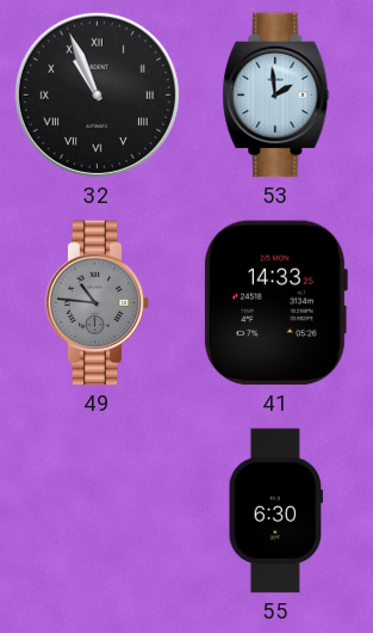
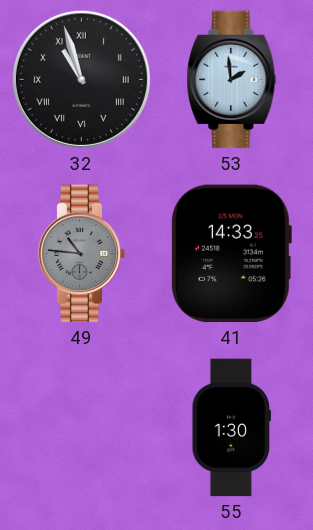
32: 10:56 -> 10:57
55: 6:30 -> 1:30
